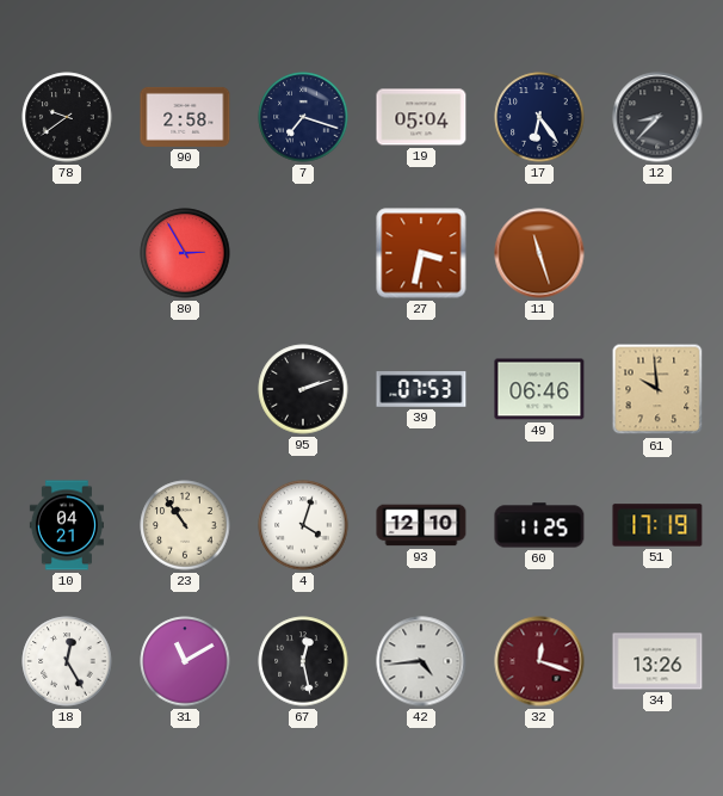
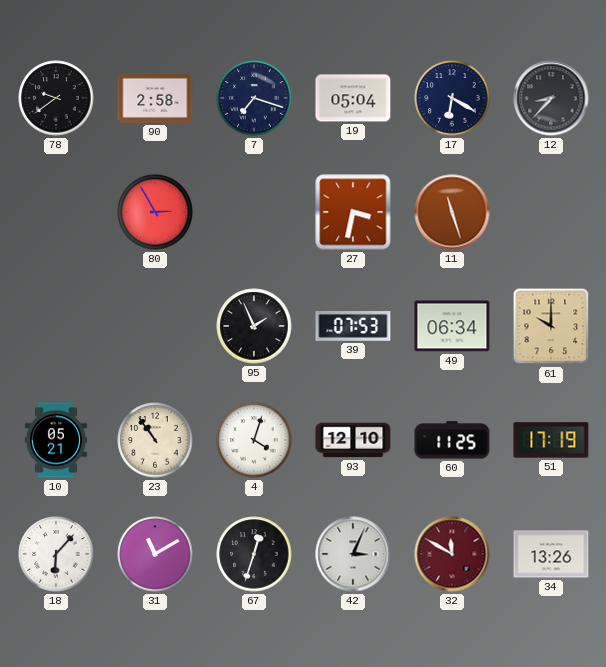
17: 6:24 -> 6:20
95: 2:12 -> 1:56
49: 06:46 -> 06:34
61: 9:59 -> 10:00
10: 04:21 -> 05:21
18: 12:25 -> 6:07
67: 12:28 -> 12:33
42: 4:44 -> 3:04
32: 12:18 -> 11:50
